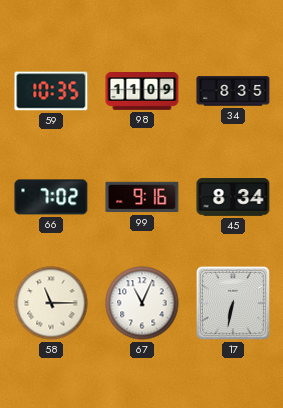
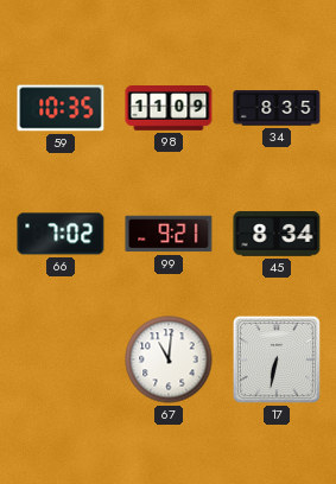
99: 9:16 -> 9:21
58: 11:15 -> none
67: 11:04 -> 11:01
